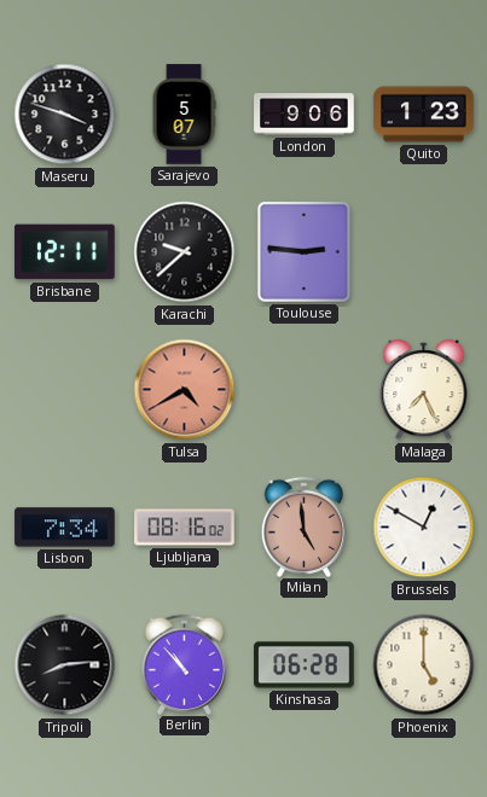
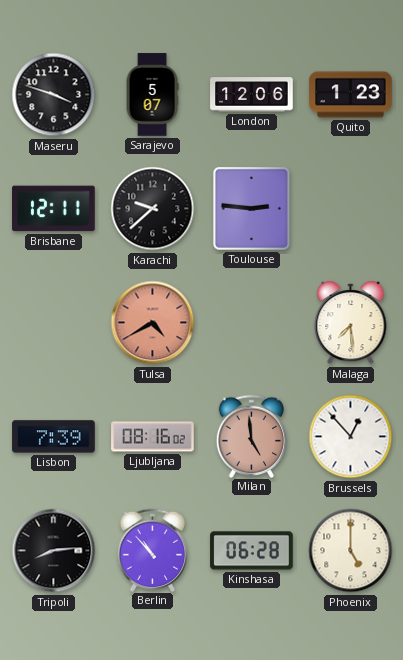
London: 9:06 -> 12:06
Malaga: 7:26 -> 7:29
Lisbon: 7:34 -> 7:39
Brussels: 12:50 -> 12:53
